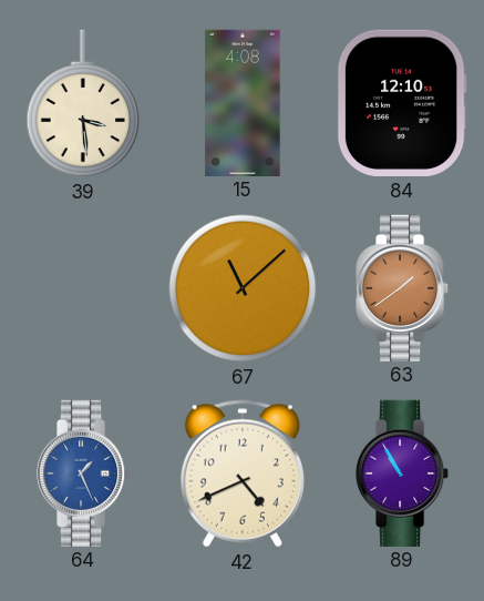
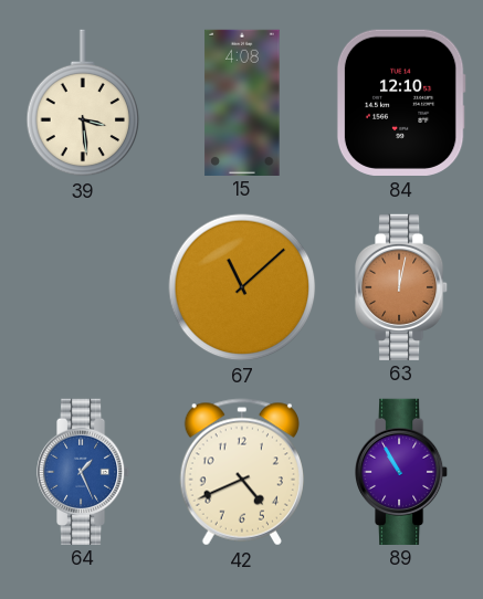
63: 1:39 -> 12:02
